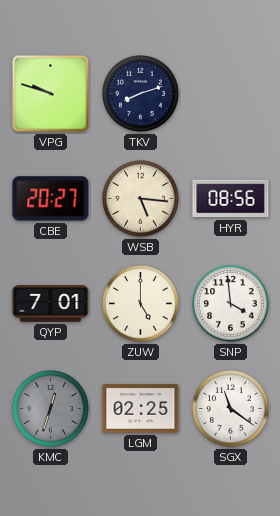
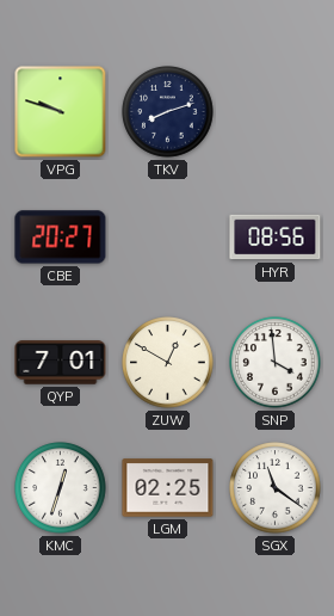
WSB: 5:16 -> none
ZUW: 5:00 -> 12:50
KMC dial: grey -> white
